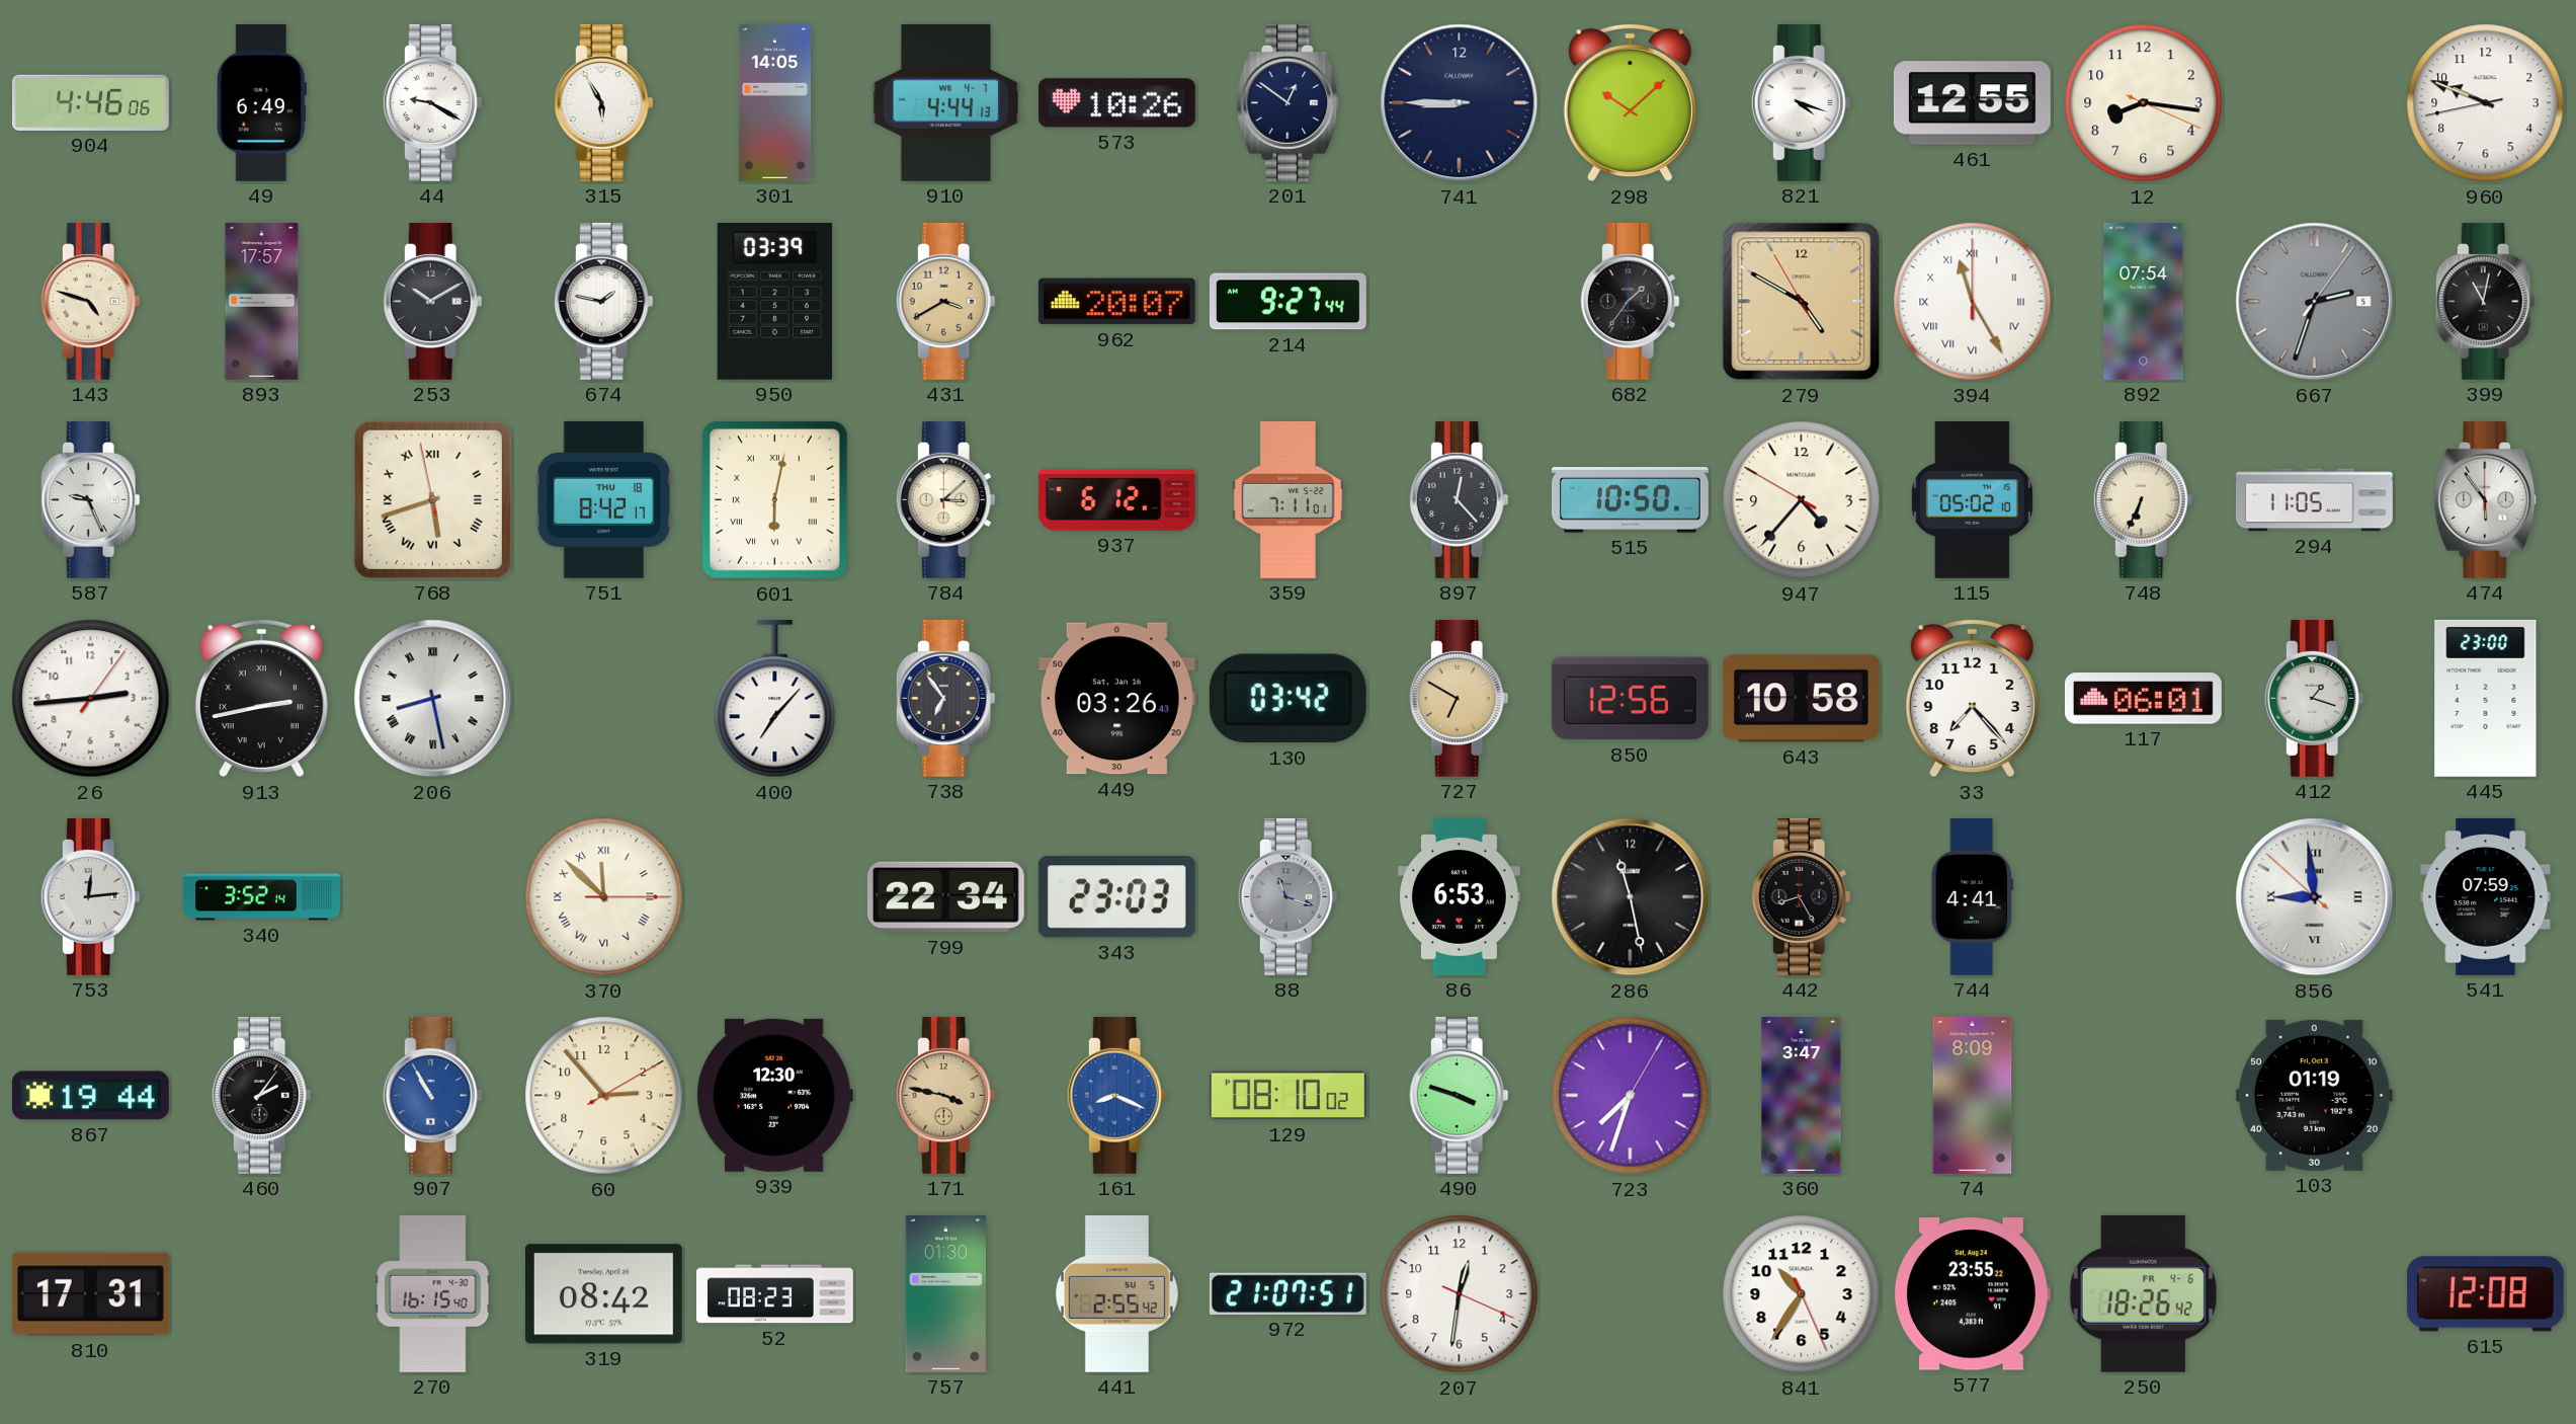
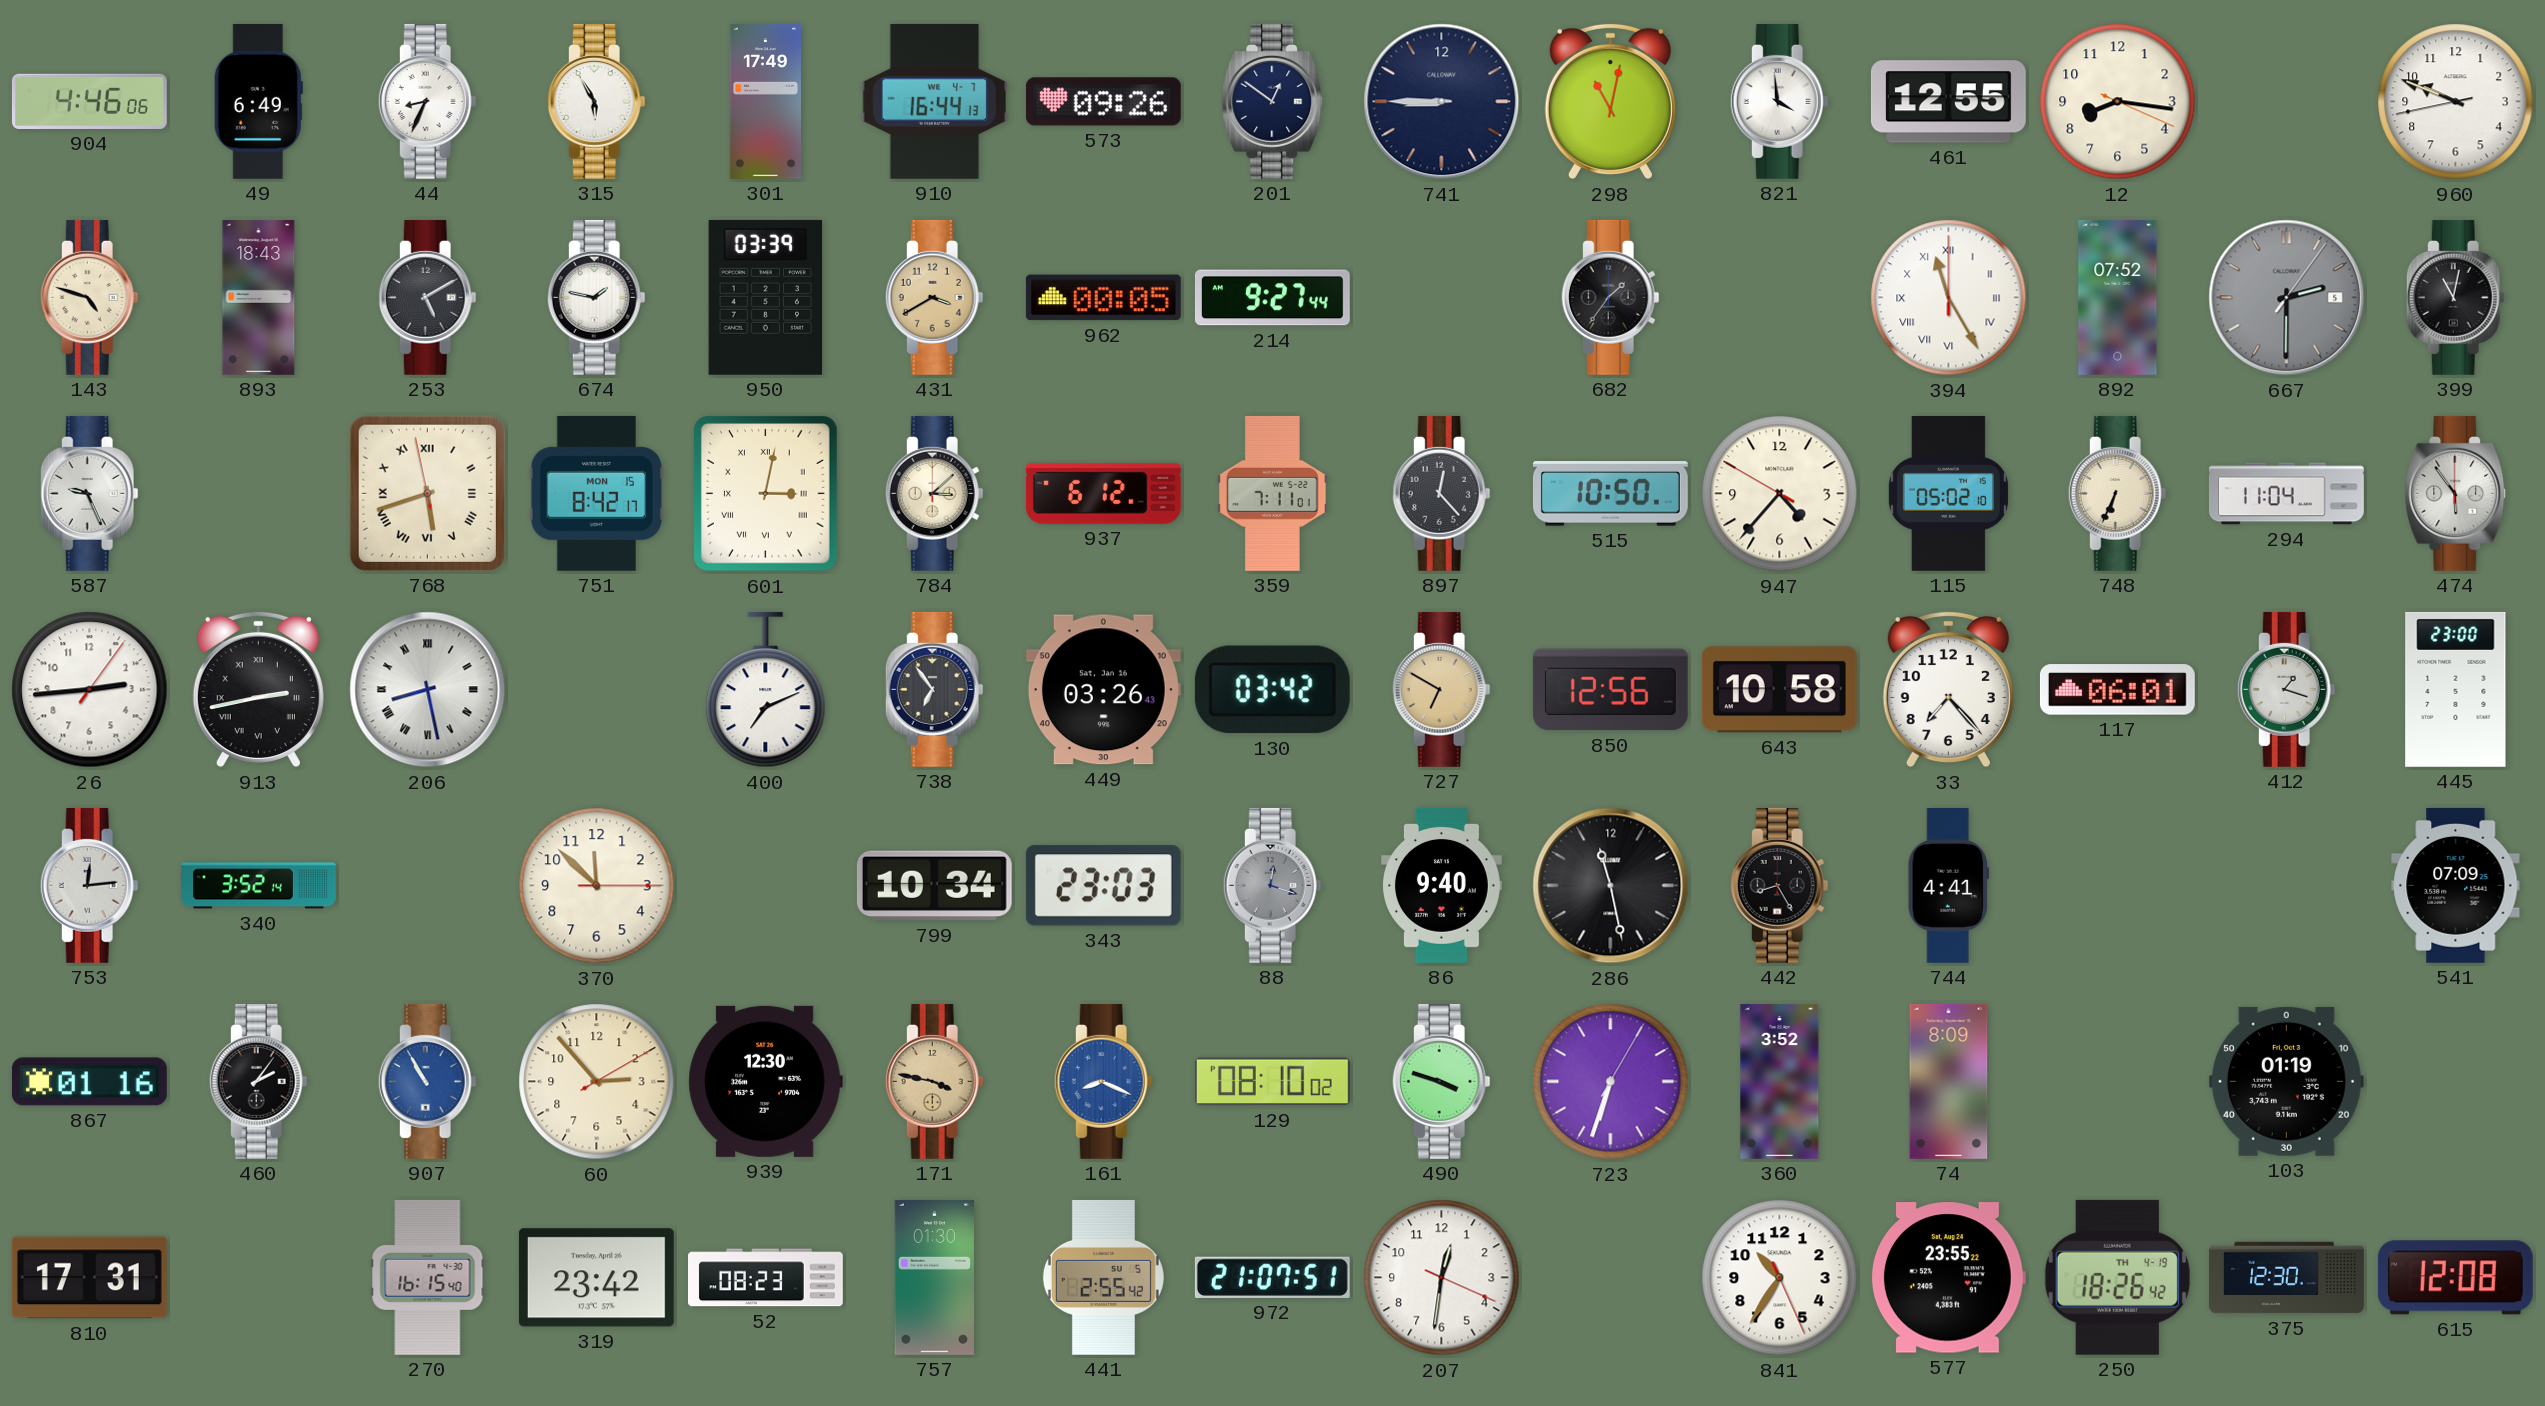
44: 9:20 -> 8:34
301: 14:05 -> 17:49
910: 4:44 -> 16:44
573: 10:26 -> 09:26
298: 10:08 -> 11:02
821: 4:18 -> 3:59
893: 17:57 -> 18:43
253: 10:10 -> 5:10
962: 20:07 -> 00:05
279: 4:49 -> none
892: 07:54 -> 07:52
667: 2:33 -> 2:30
751 date: THU 18 -> MON 15
601: 6:02 -> 3:02
294: 11:05 -> 11:04
400: 7:07 -> 7:11
370 numerals: Roman -> Arabic
799: 22:34 -> 10:34
88: 11:18 -> 12:18
86: 6:53 -> 9:40
856: 8:58 -> none
541: 07:59 -> 07:09
867: 19:44 -> 01:16
723: 7:33 -> 6:33
360: 3:47 -> 3:52
319: 08:42 -> 23:42
250 date: FR 4-6 -> TH 4-19
375: none -> 12:30
